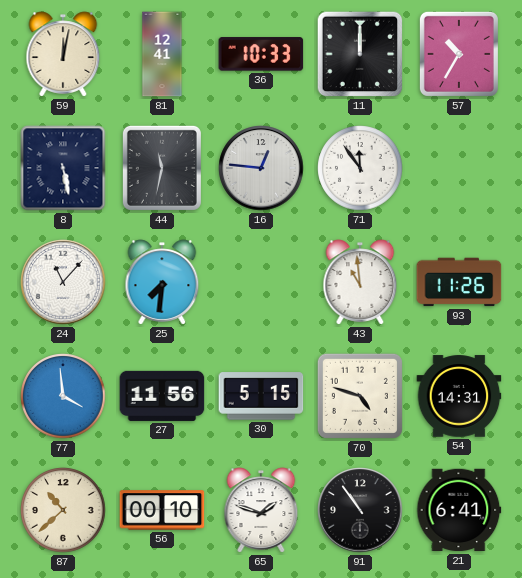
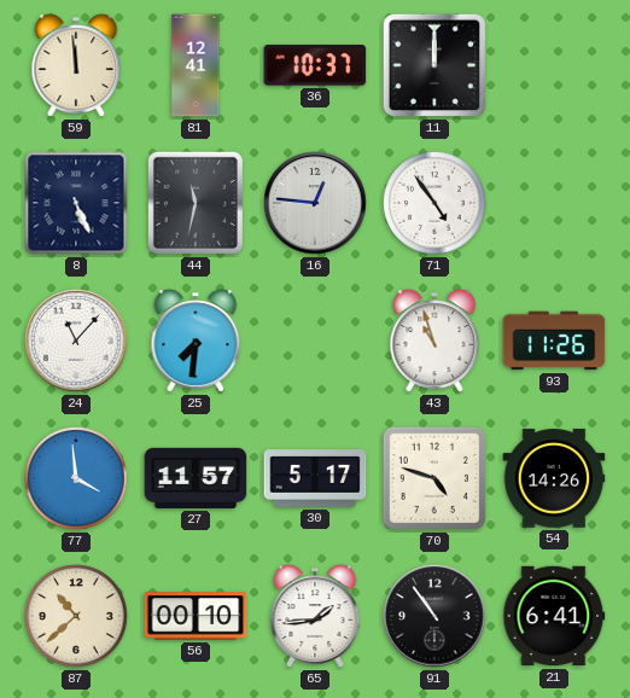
59: 12:02 -> 11:59
36: 10:33 -> 10:37
57: 10:35 -> none
8: 5:28 -> 5:26
71: 11:54 -> 4:54
43: 10:59 -> 10:57
27: 11:56 -> 11:57
30: 5:15 -> 5:17
54: 14:31 -> 14:26
65: 1:48 -> 1:44
